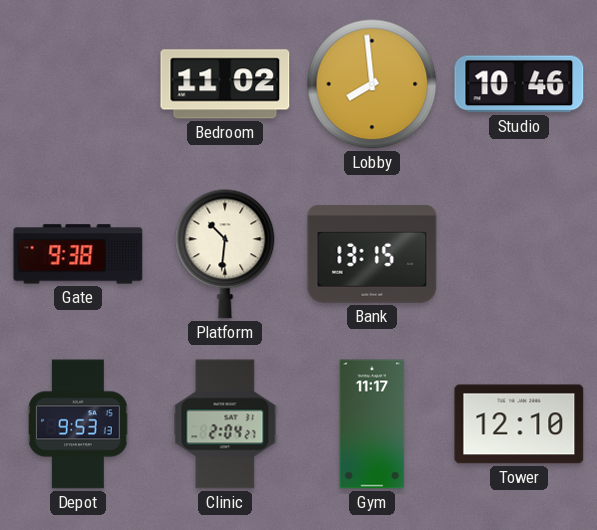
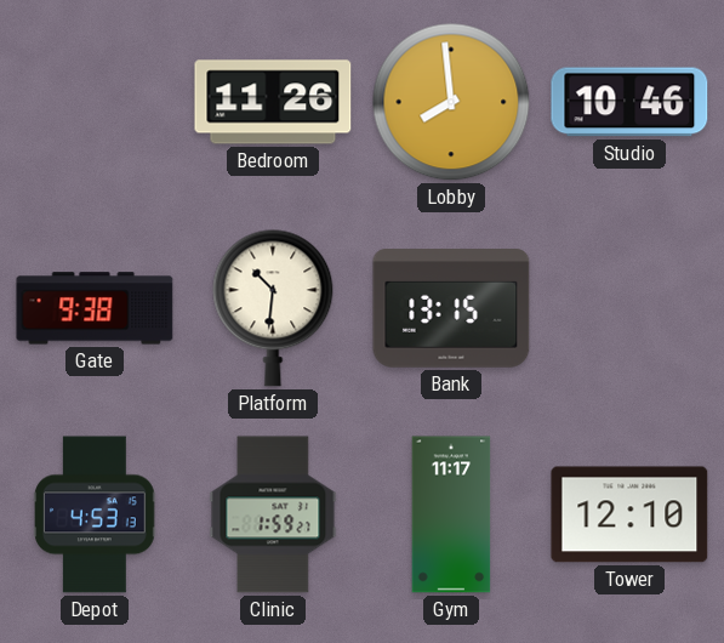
Bedroom: 11:02 -> 11:26
Depot: 9:53 -> 4:53
Clinic: 2:04 -> 1:59
